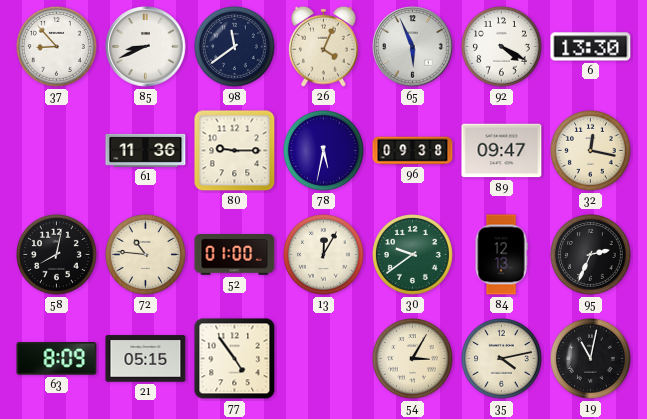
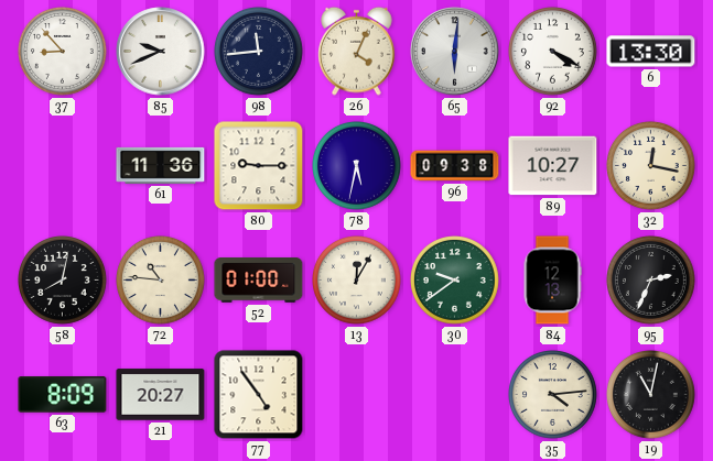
85: 8:41 -> 9:41
98: 11:39 -> 11:44
65: 5:56 -> 6:01
89: 09:47 -> 10:27
21: 05:15 -> 20:27
54: 3:05 -> none
35: 4:13 -> 4:14
